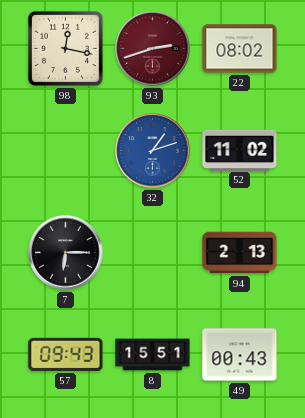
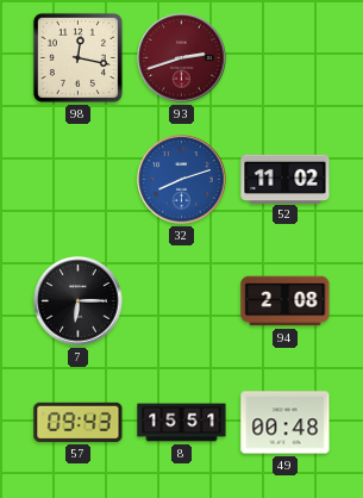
22: 08:02 -> none
32: 1:12 -> 8:12
94: 2:13 -> 2:08
49: 00:43 -> 00:48
